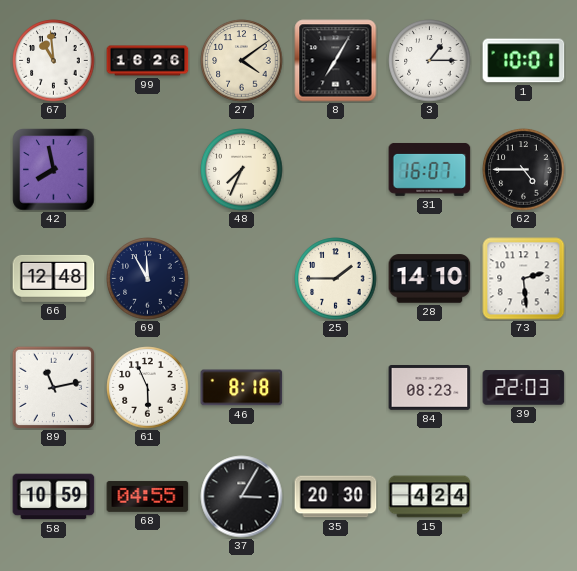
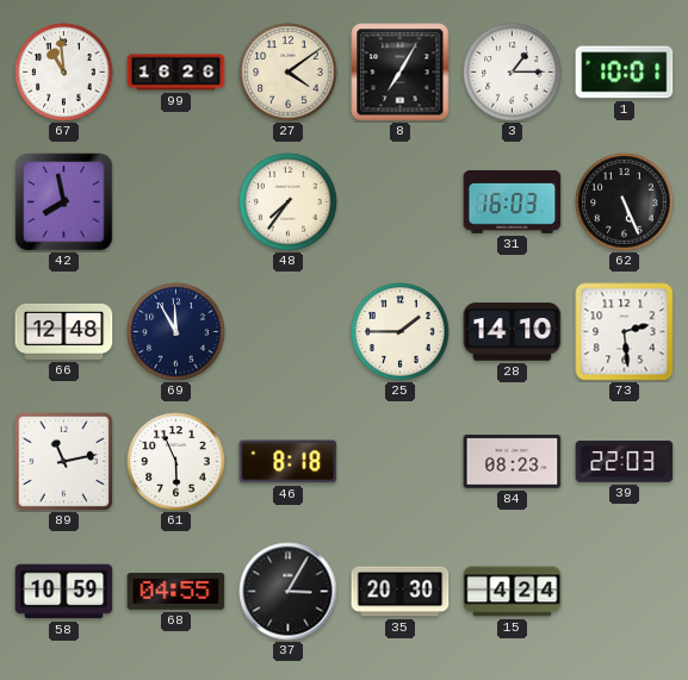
48: 7:34 -> 7:36
31: 16:07 -> 16:03
62: 4:45 -> 5:26
